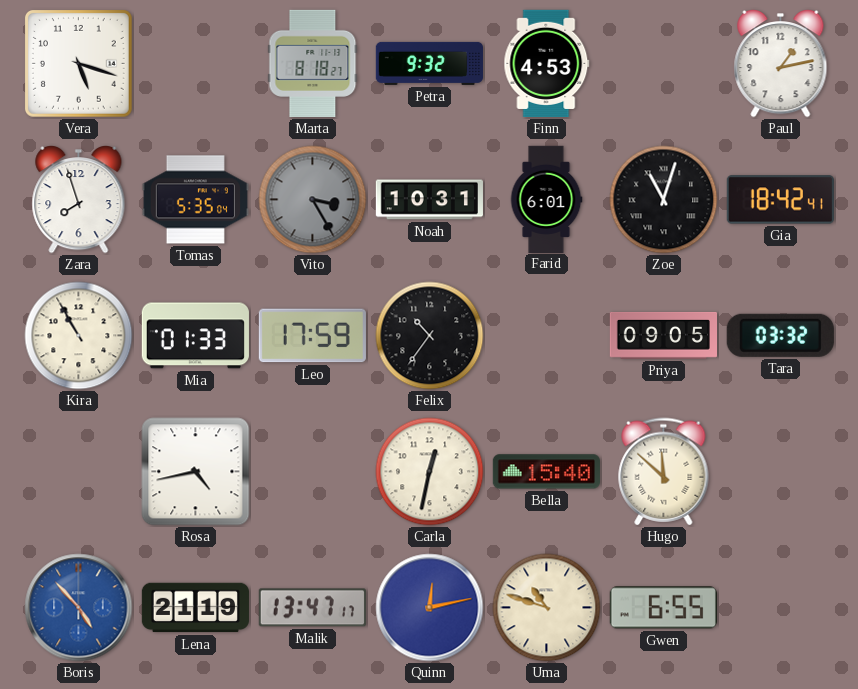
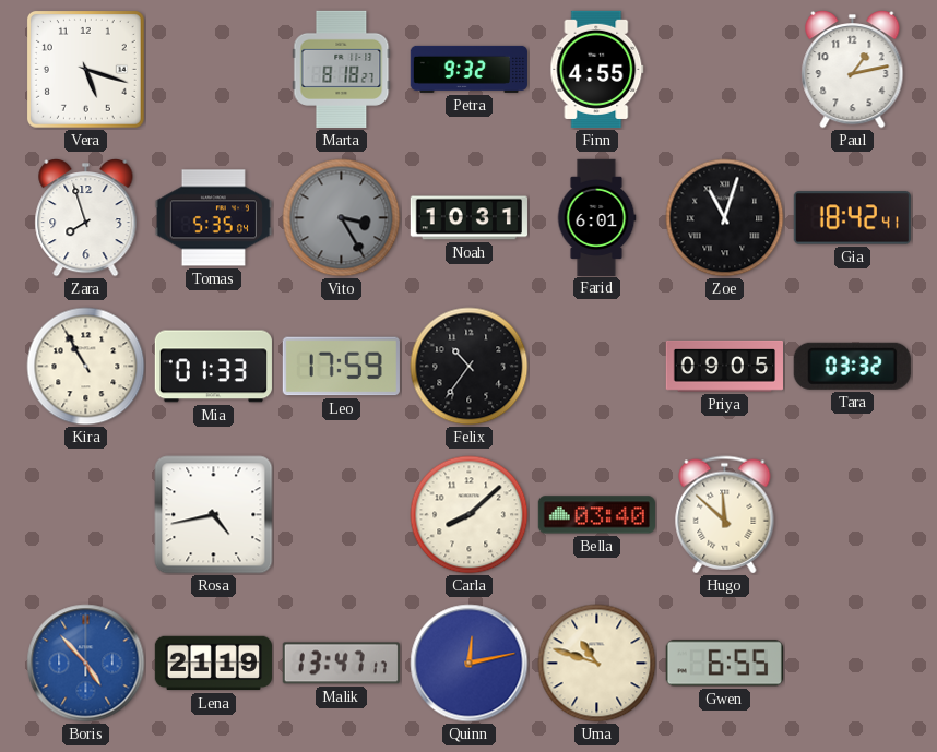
Finn: 4:53 -> 4:55
Carla: 12:32 -> 8:08
Bella: 15:40 -> 03:40
